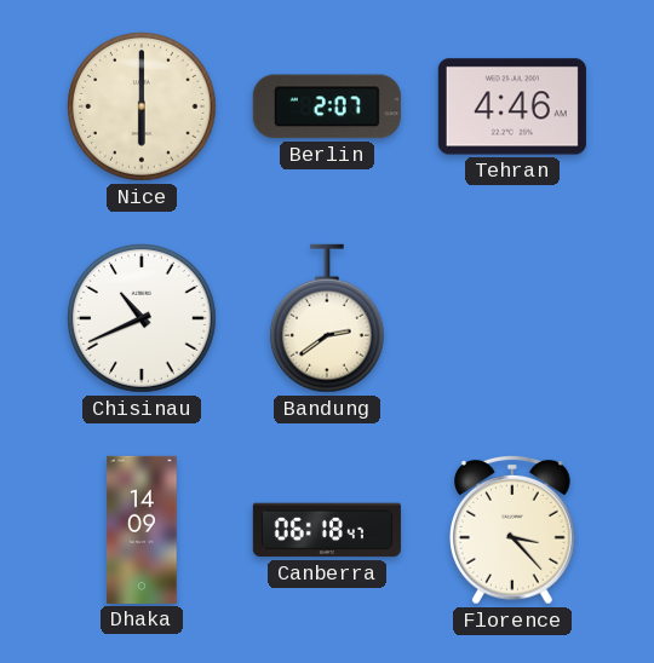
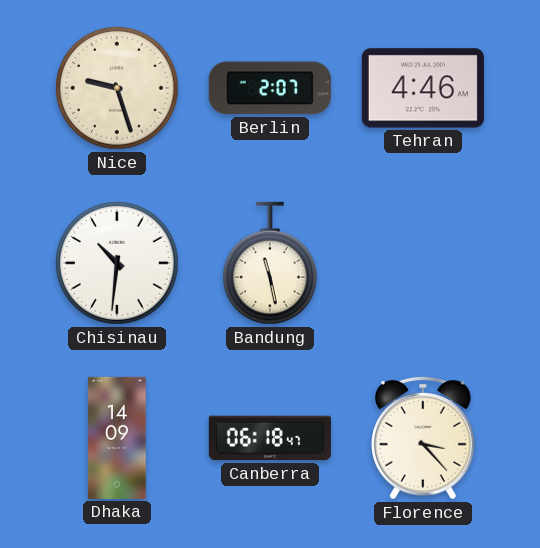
Nice: 6:00 -> 9:27
Chisinau: 10:41 -> 10:31
Bandung: 2:39 -> 11:28
